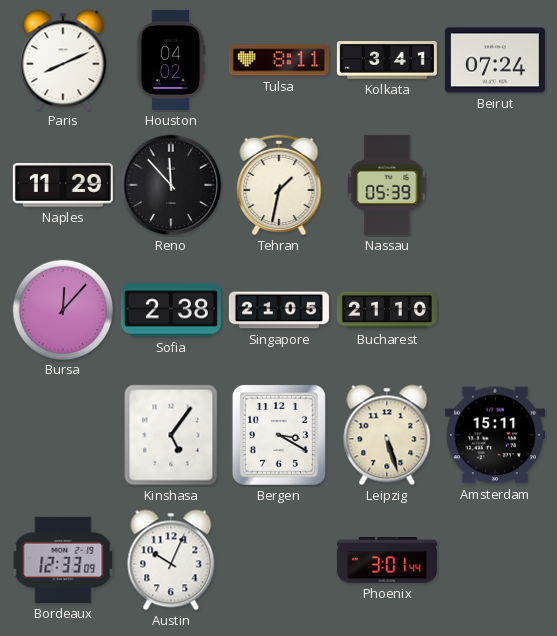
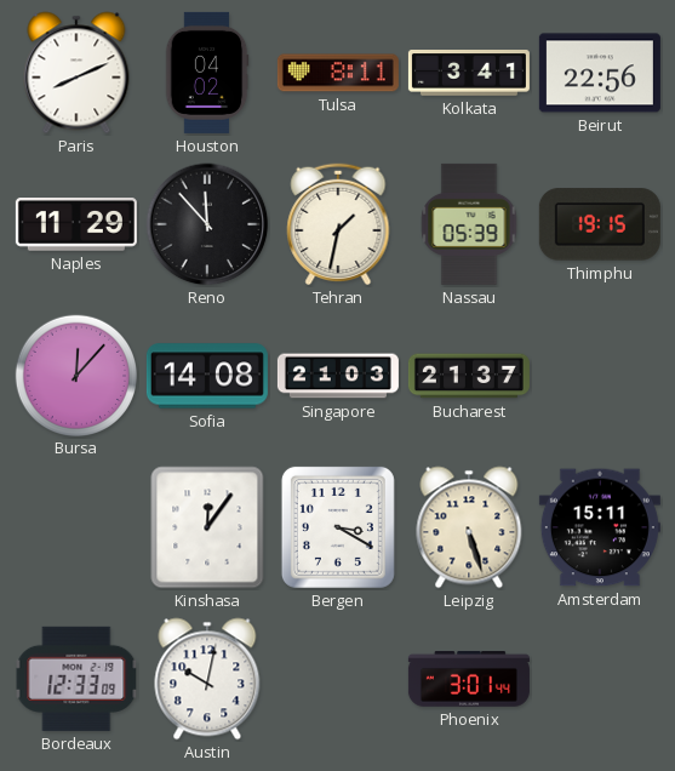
Beirut: 07:24 -> 22:56
Thimphu: none -> 19:15
Sofia: 2:38 -> 14:08
Singapore: 21:05 -> 21:03
Bucharest: 21:10 -> 21:37
Kinshasa: 5:06 -> 12:06
Austin: 10:04 -> 10:02
